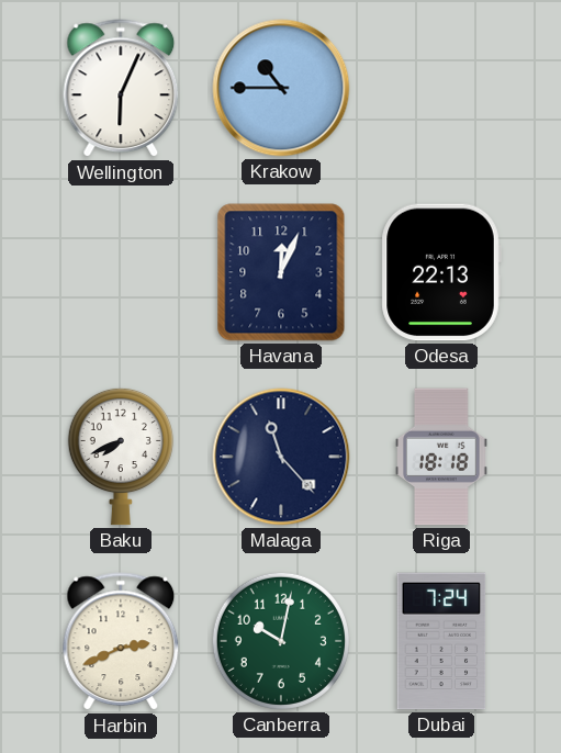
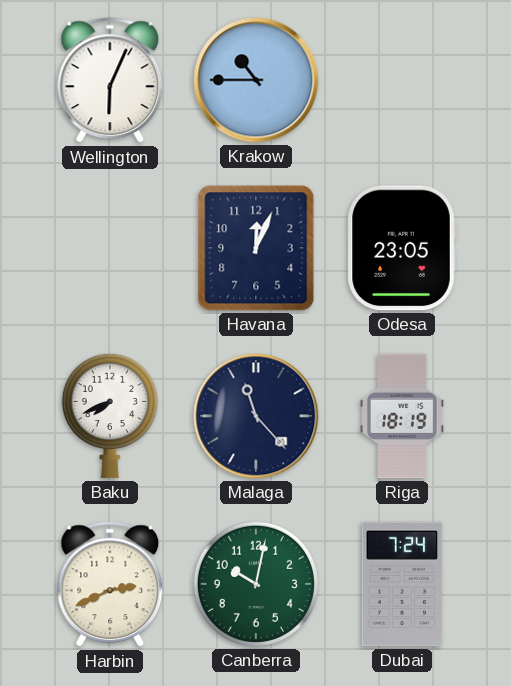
Odesa: 22:13 -> 23:05
Riga: 18:18 -> 18:19
